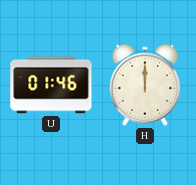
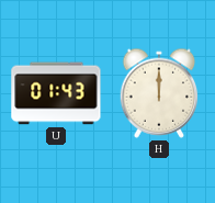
U: 01:46 -> 01:43
